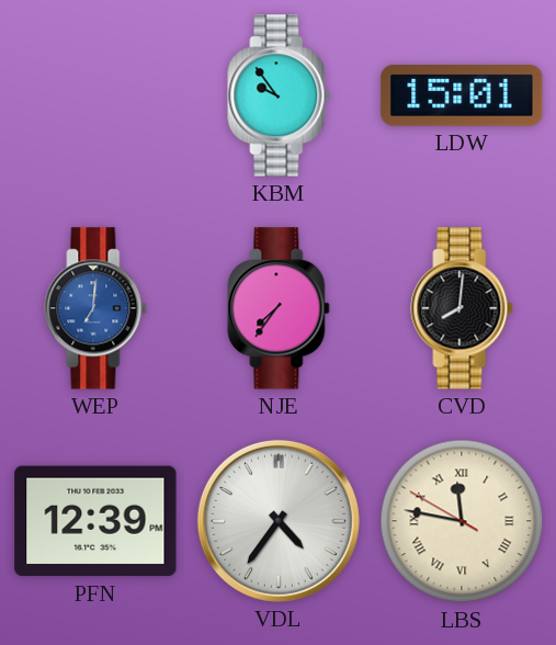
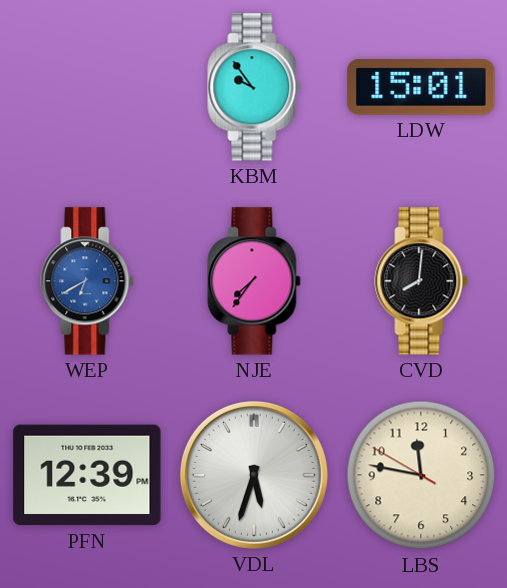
WEP: 7:01 -> 6:40
VDL: 4:36 -> 5:33
LBS numerals: Roman -> Arabic
